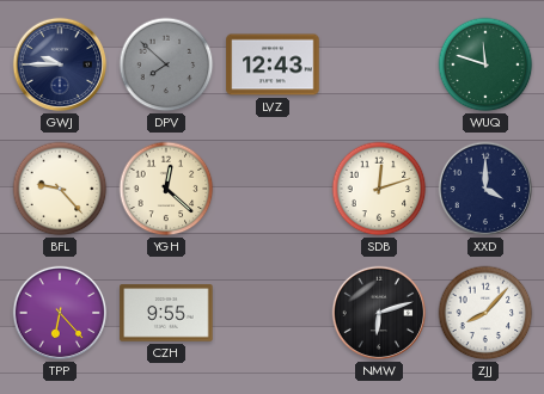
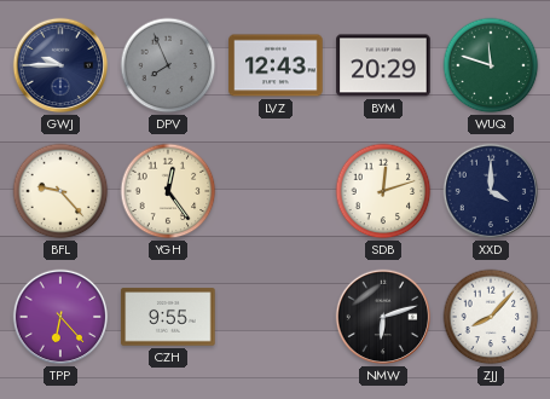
DPV: 7:52 -> 7:56
BYM: none -> 20:29
YGH: 12:22 -> 12:24
